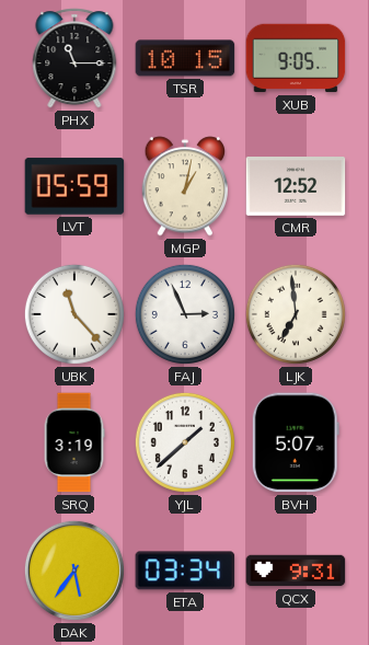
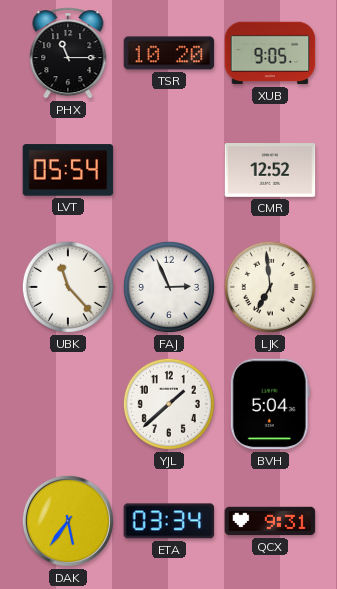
TSR: 10:15 -> 10:20
LVT: 05:59 -> 05:54
MGP: 1:02 -> none
SRQ: 3:19 -> none
BVH: 5:07 -> 5:04
